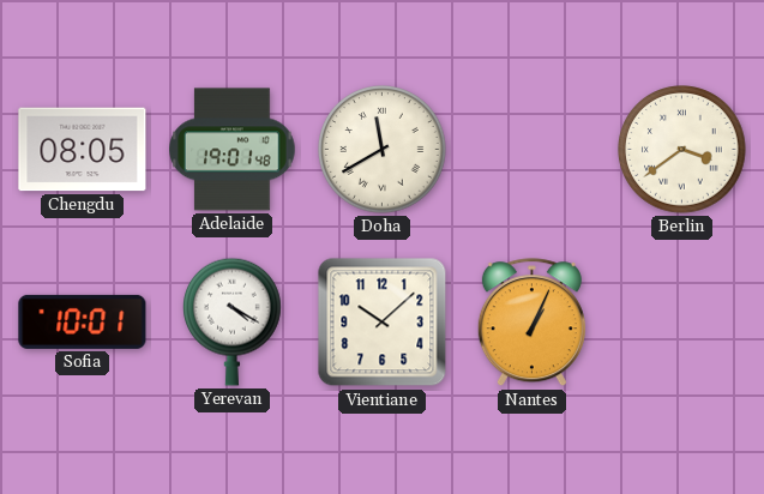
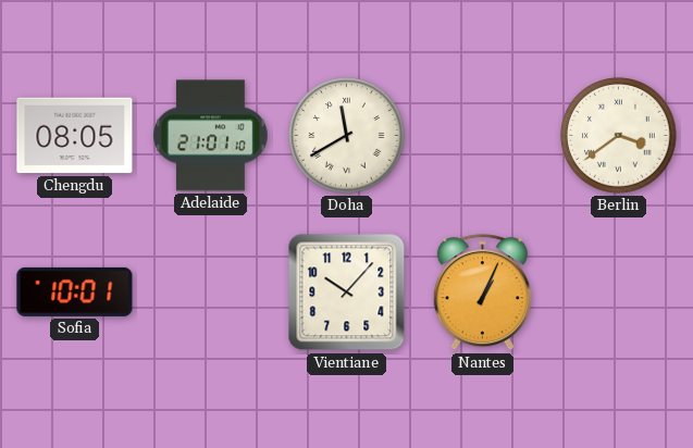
Adelaide: 19:01 -> 21:01
Yerevan: 4:20 -> none
Vientiane: 10:08 -> 10:07
